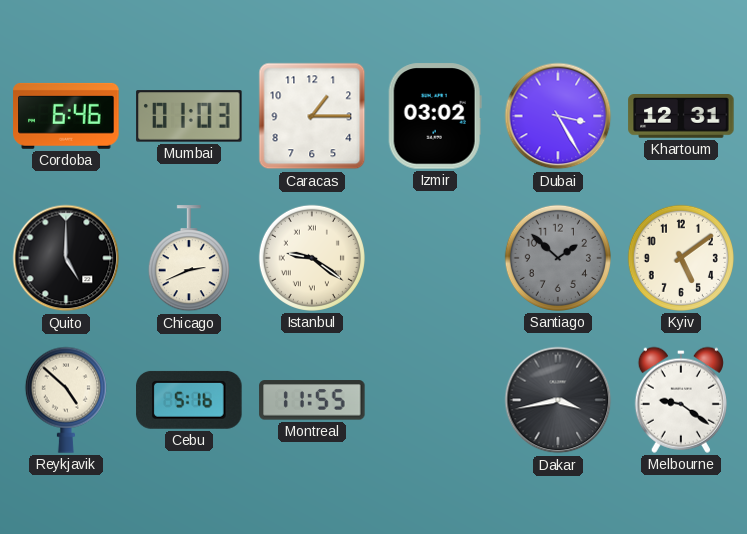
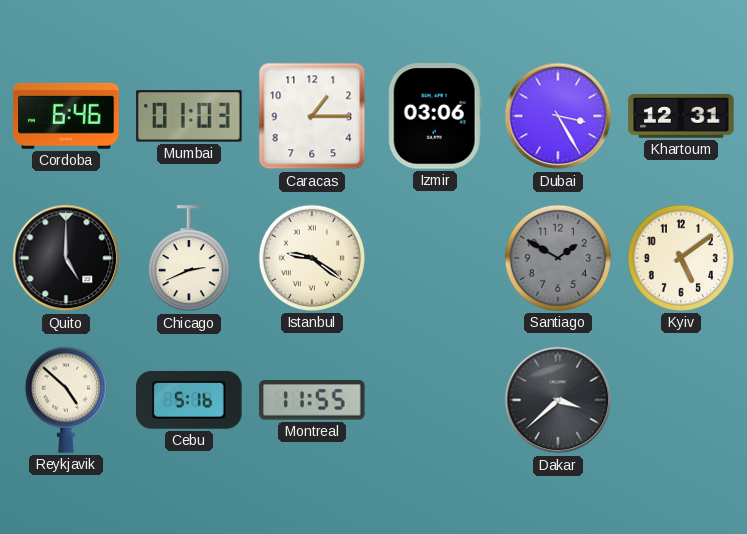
Izmir: 03:02 -> 03:06
Santiago: 1:52 -> 1:50
Dakar: 3:43 -> 3:38
Melbourne: 9:21 -> none
